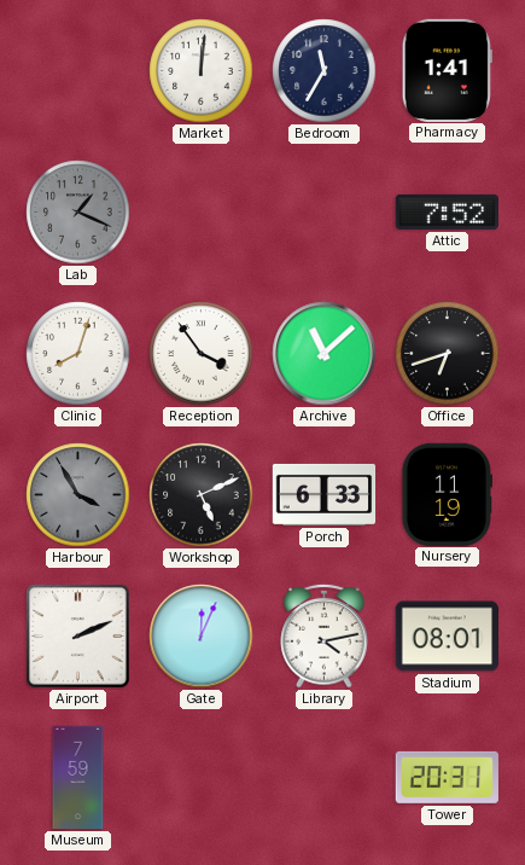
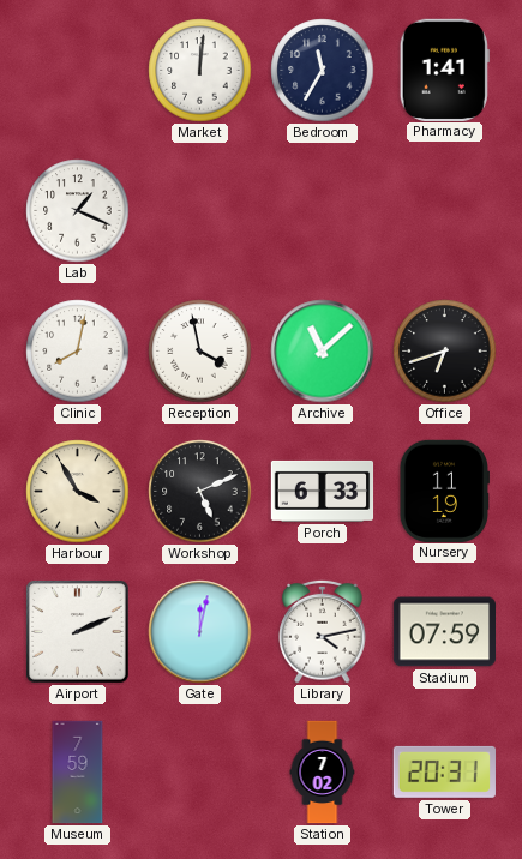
Lab dial: grey -> white
Attic: 7:52 -> none
Clinic: 8:03 -> 8:02
Reception: 3:54 -> 3:58
Harbour dial: grey -> cream
Gate: 12:04 -> 12:02
Stadium: 08:01 -> 07:59
Station: none -> 7:02
